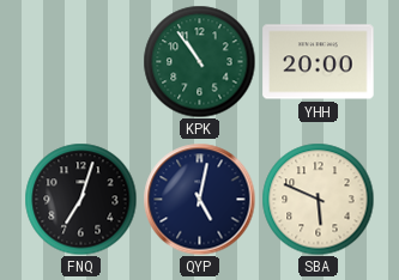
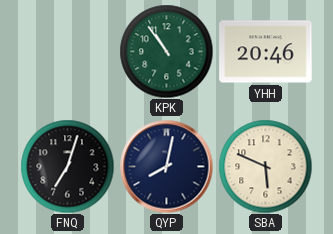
YHH: 20:00 -> 20:46
QYP: 5:02 -> 8:02
